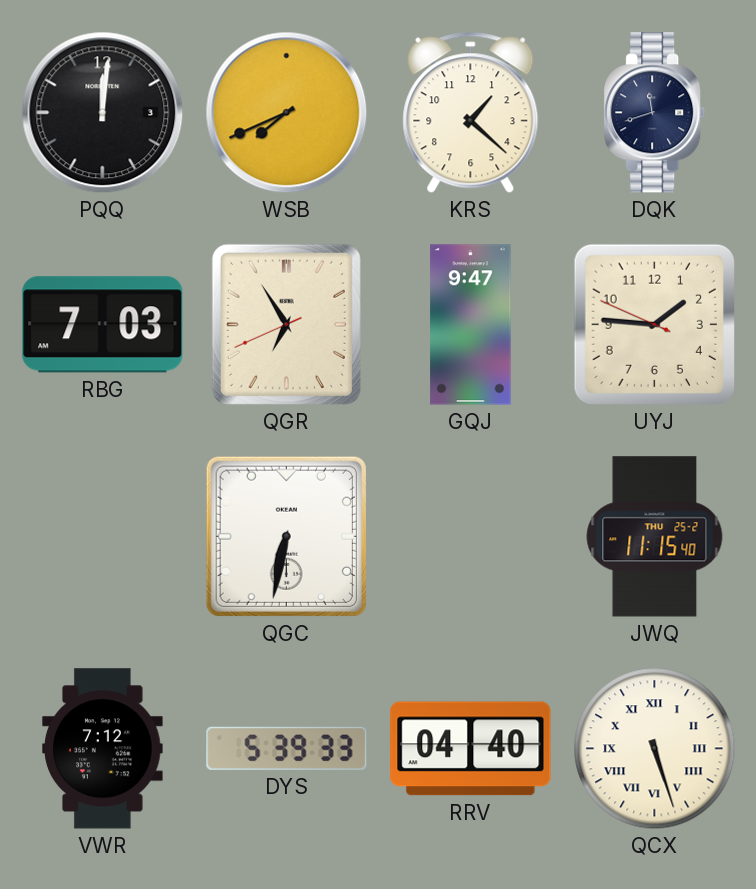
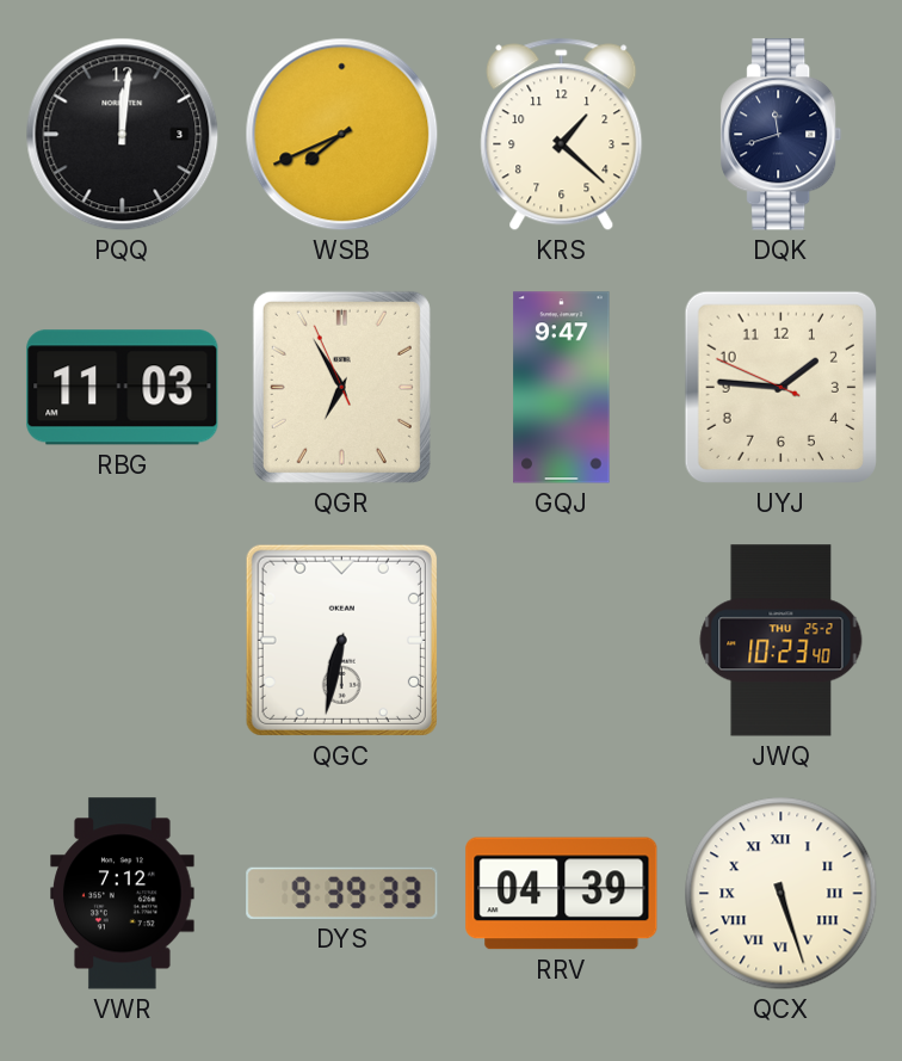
RBG: 7:03 -> 11:03
QGR: 6:54:41 -> 6:54:56
JWQ: 11:15 -> 10:23
DYS: 5:39 -> 9:39
RRV: 04:40 -> 04:39
